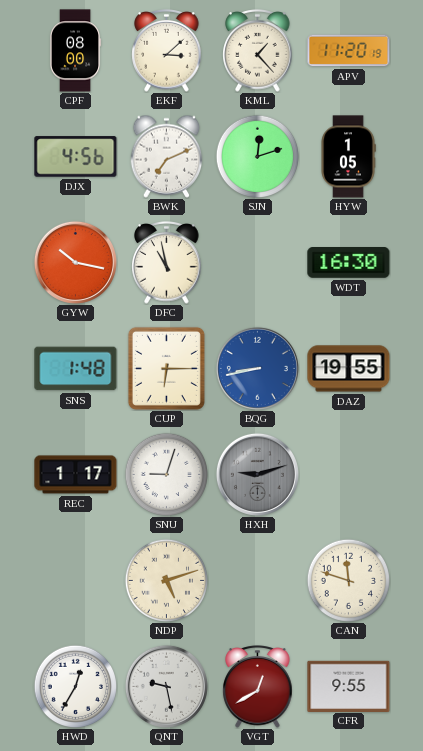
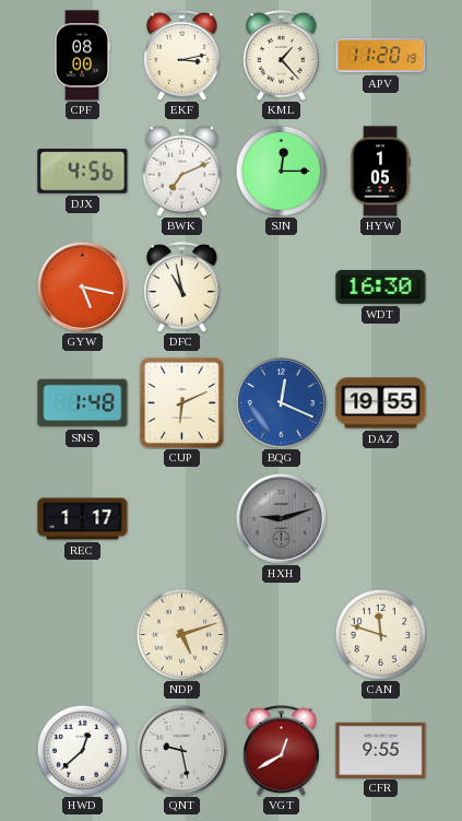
EKF: 3:08 -> 3:13
SJN: 12:12 -> 12:15
GYW: 10:17 -> 5:17
CUP: 6:15 -> 6:11
BQG: 8:43 -> 12:19
SNU: 9:03 -> none
HWD: 12:35 -> 12:38
